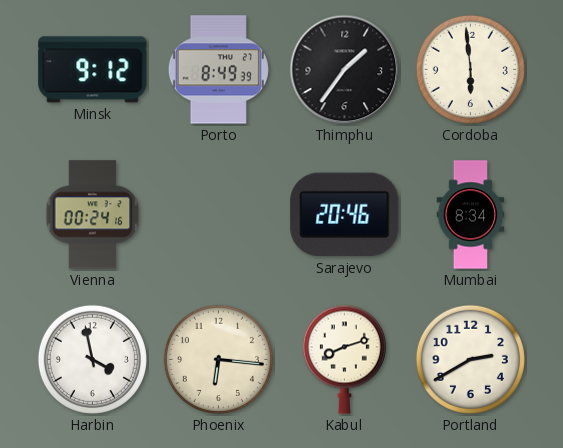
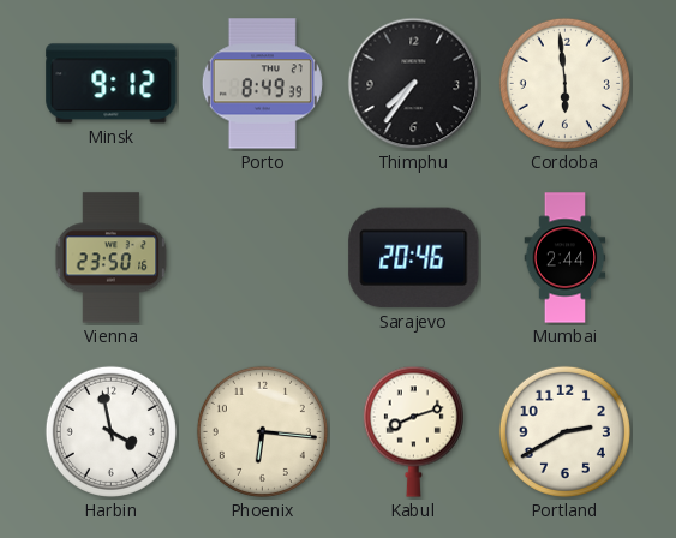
Thimphu: 1:36 -> 7:36
Vienna: 00:24 -> 23:50
Mumbai: 8:34 -> 2:44
